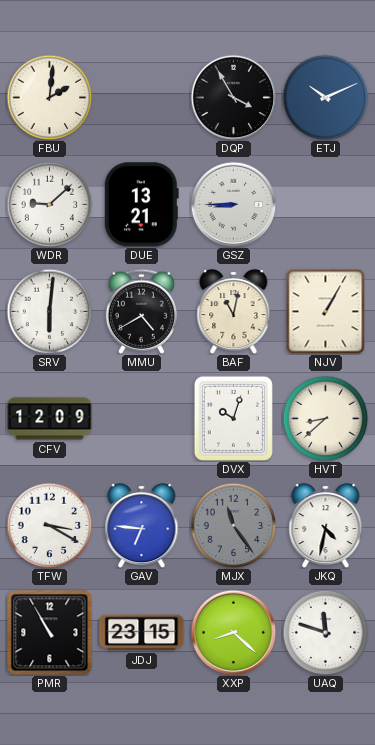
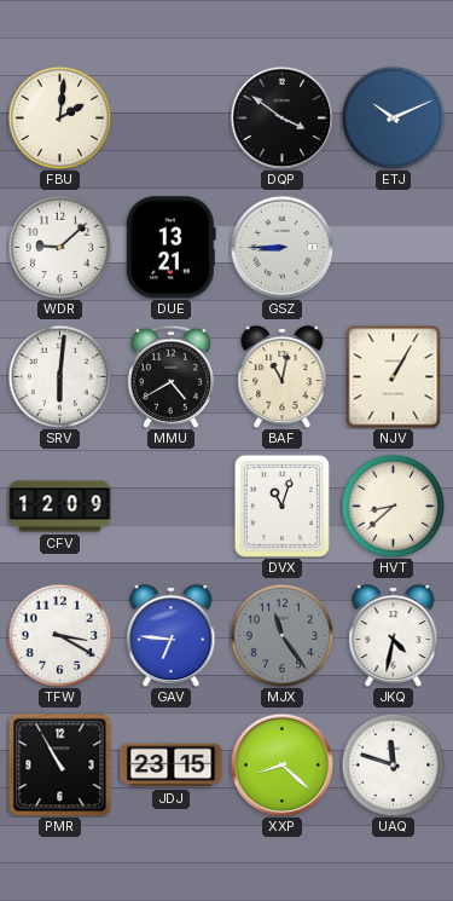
DQP: 3:55 -> 3:51
DVX: 10:03 -> 11:03
